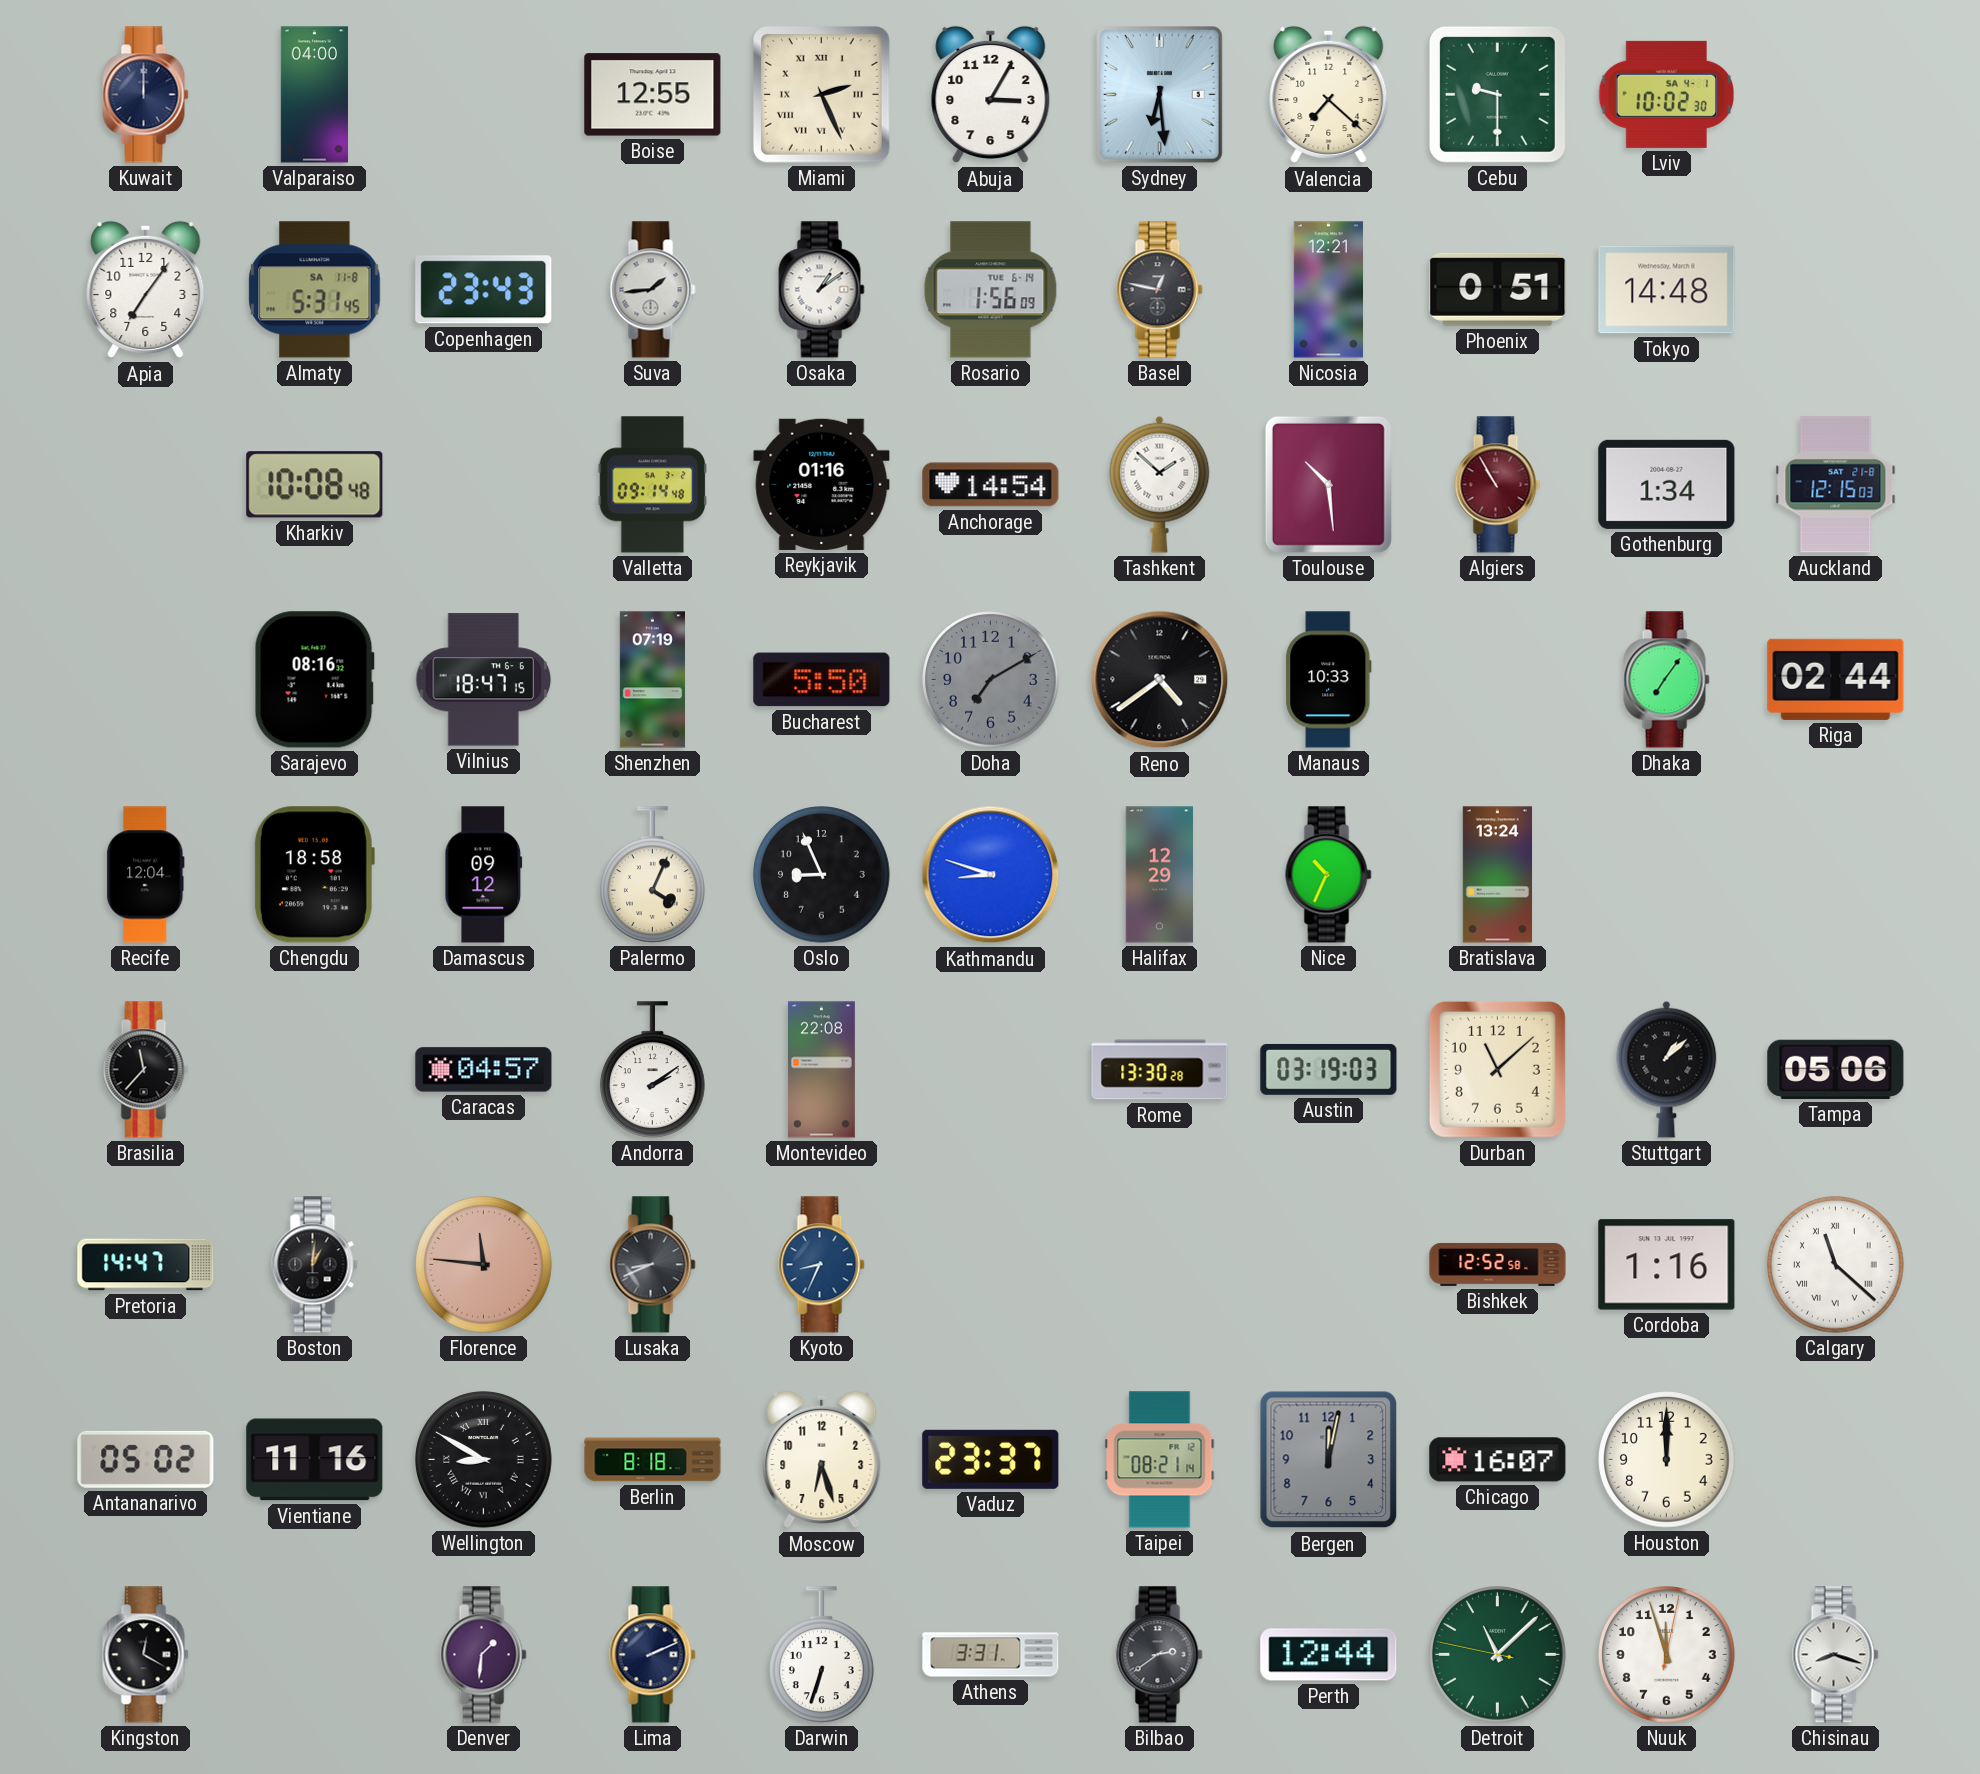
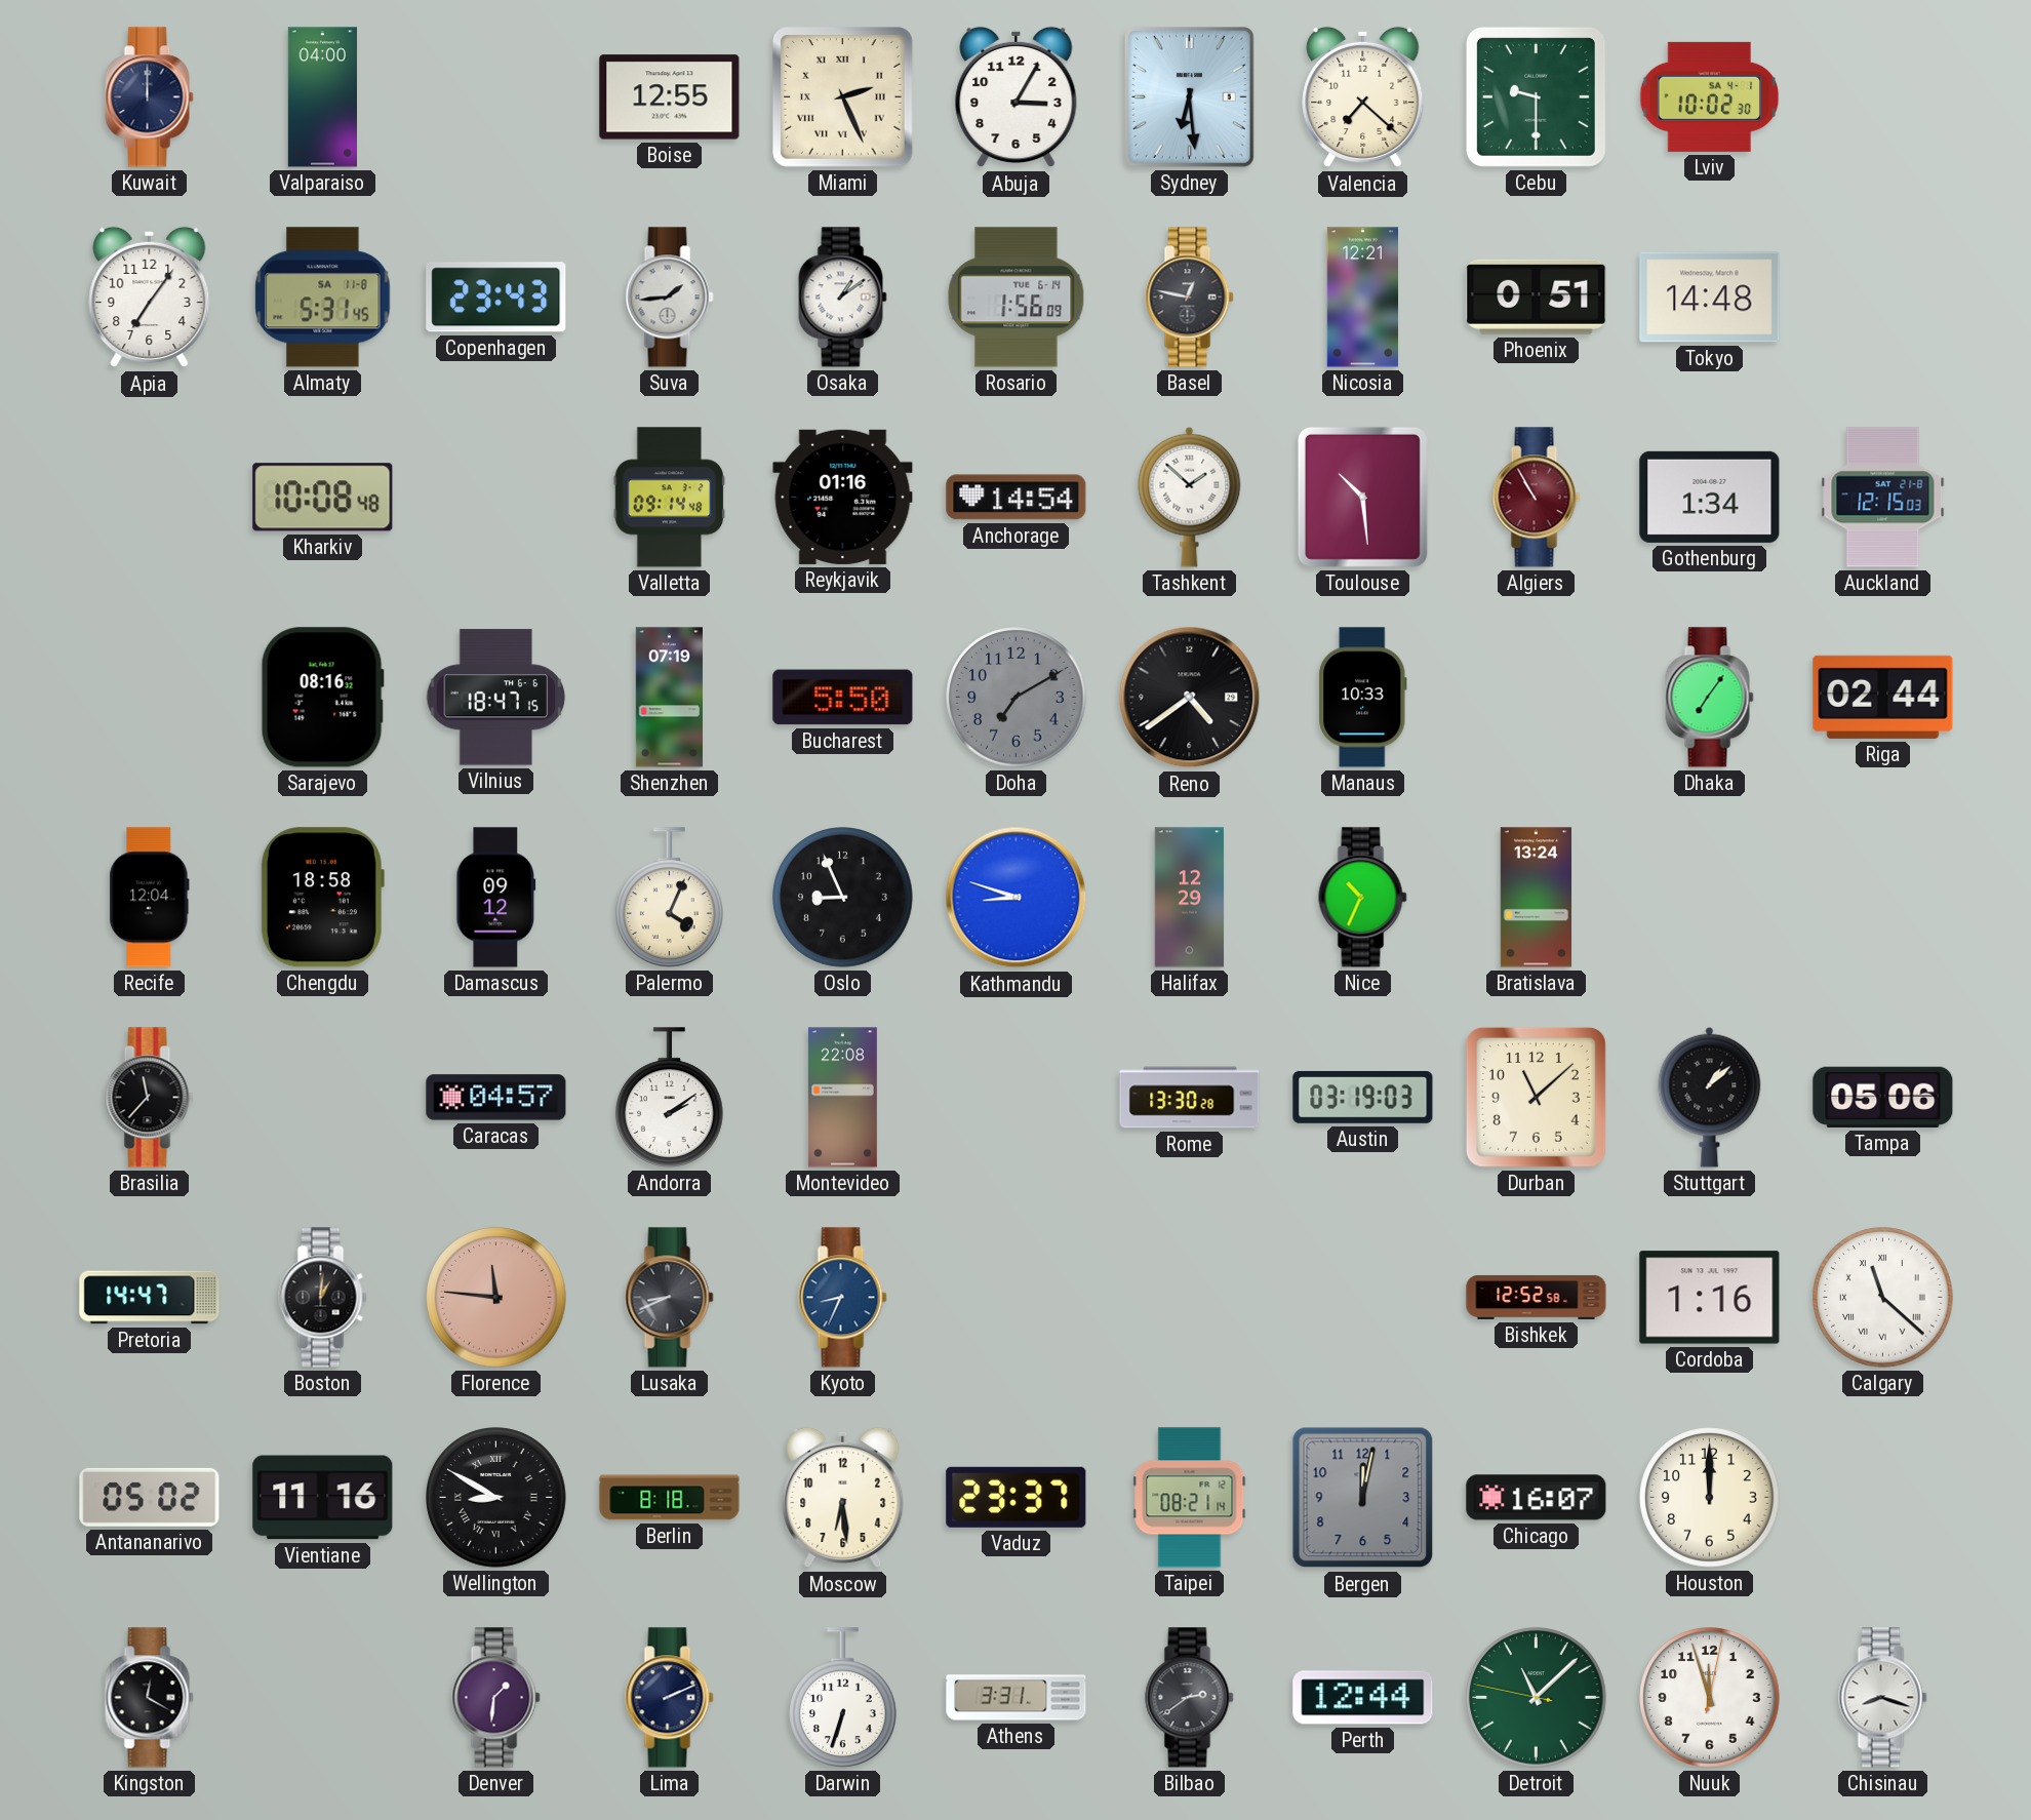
Moscow: 6:27 -> 6:29
